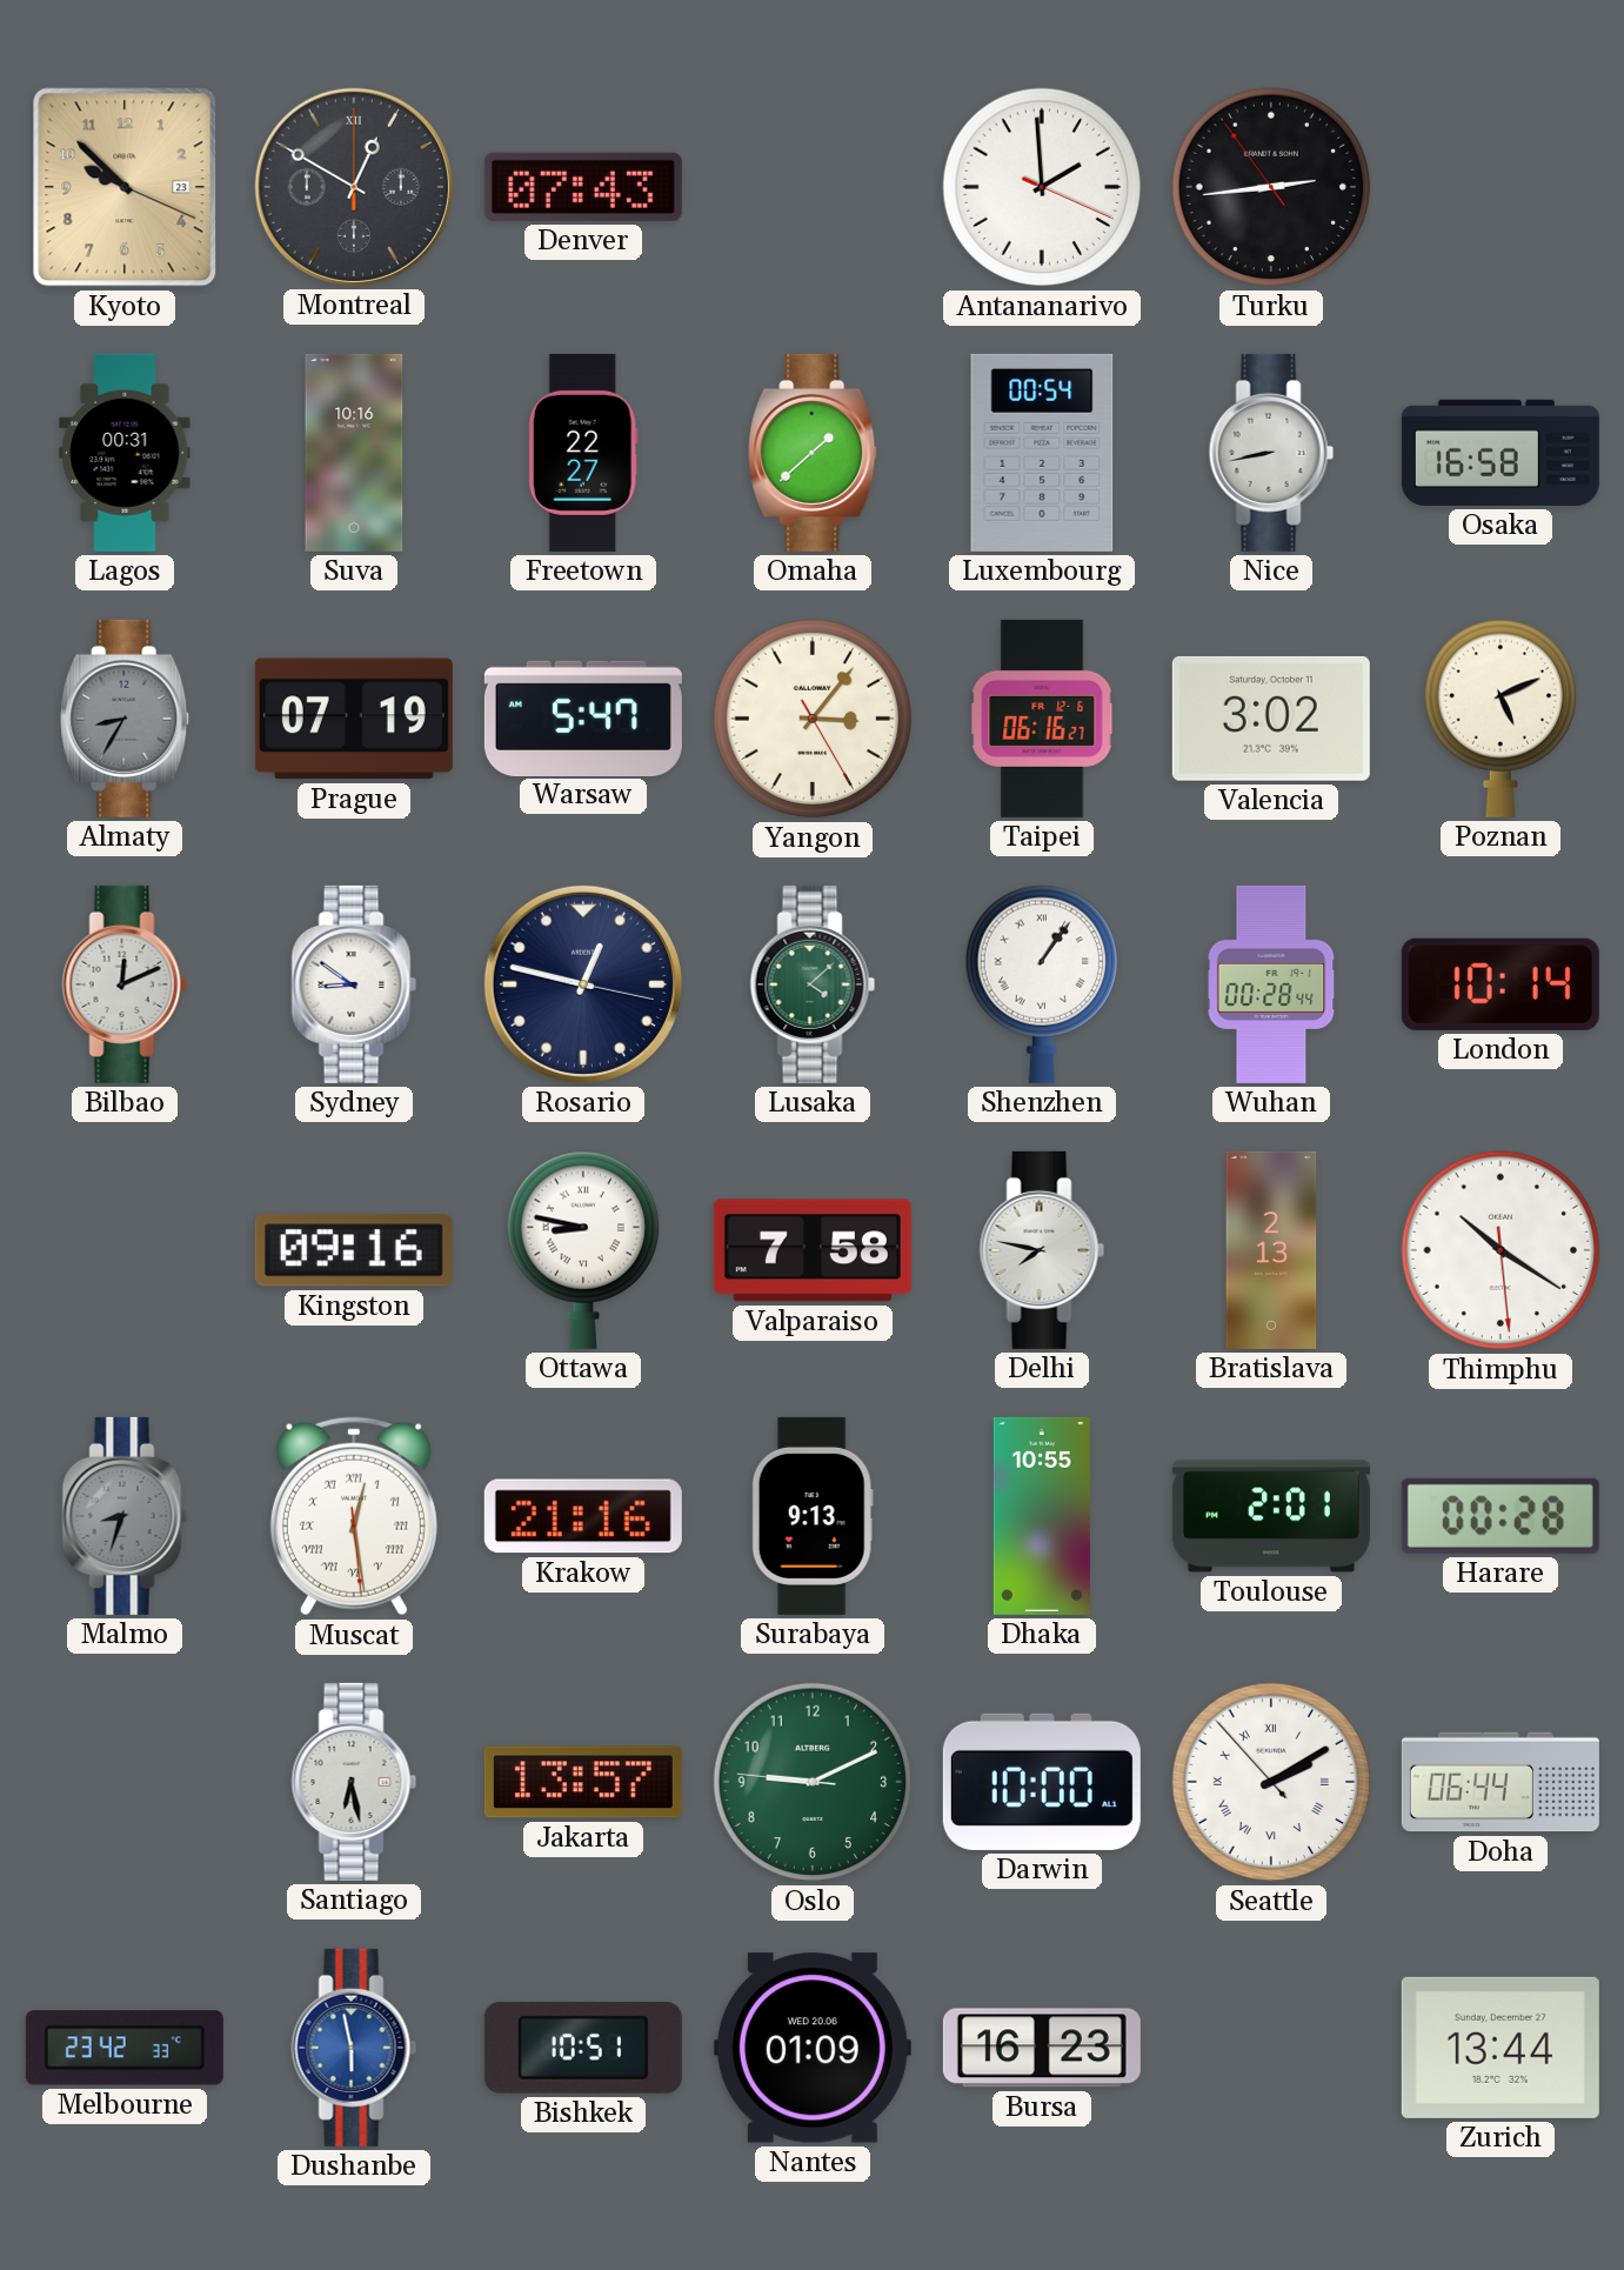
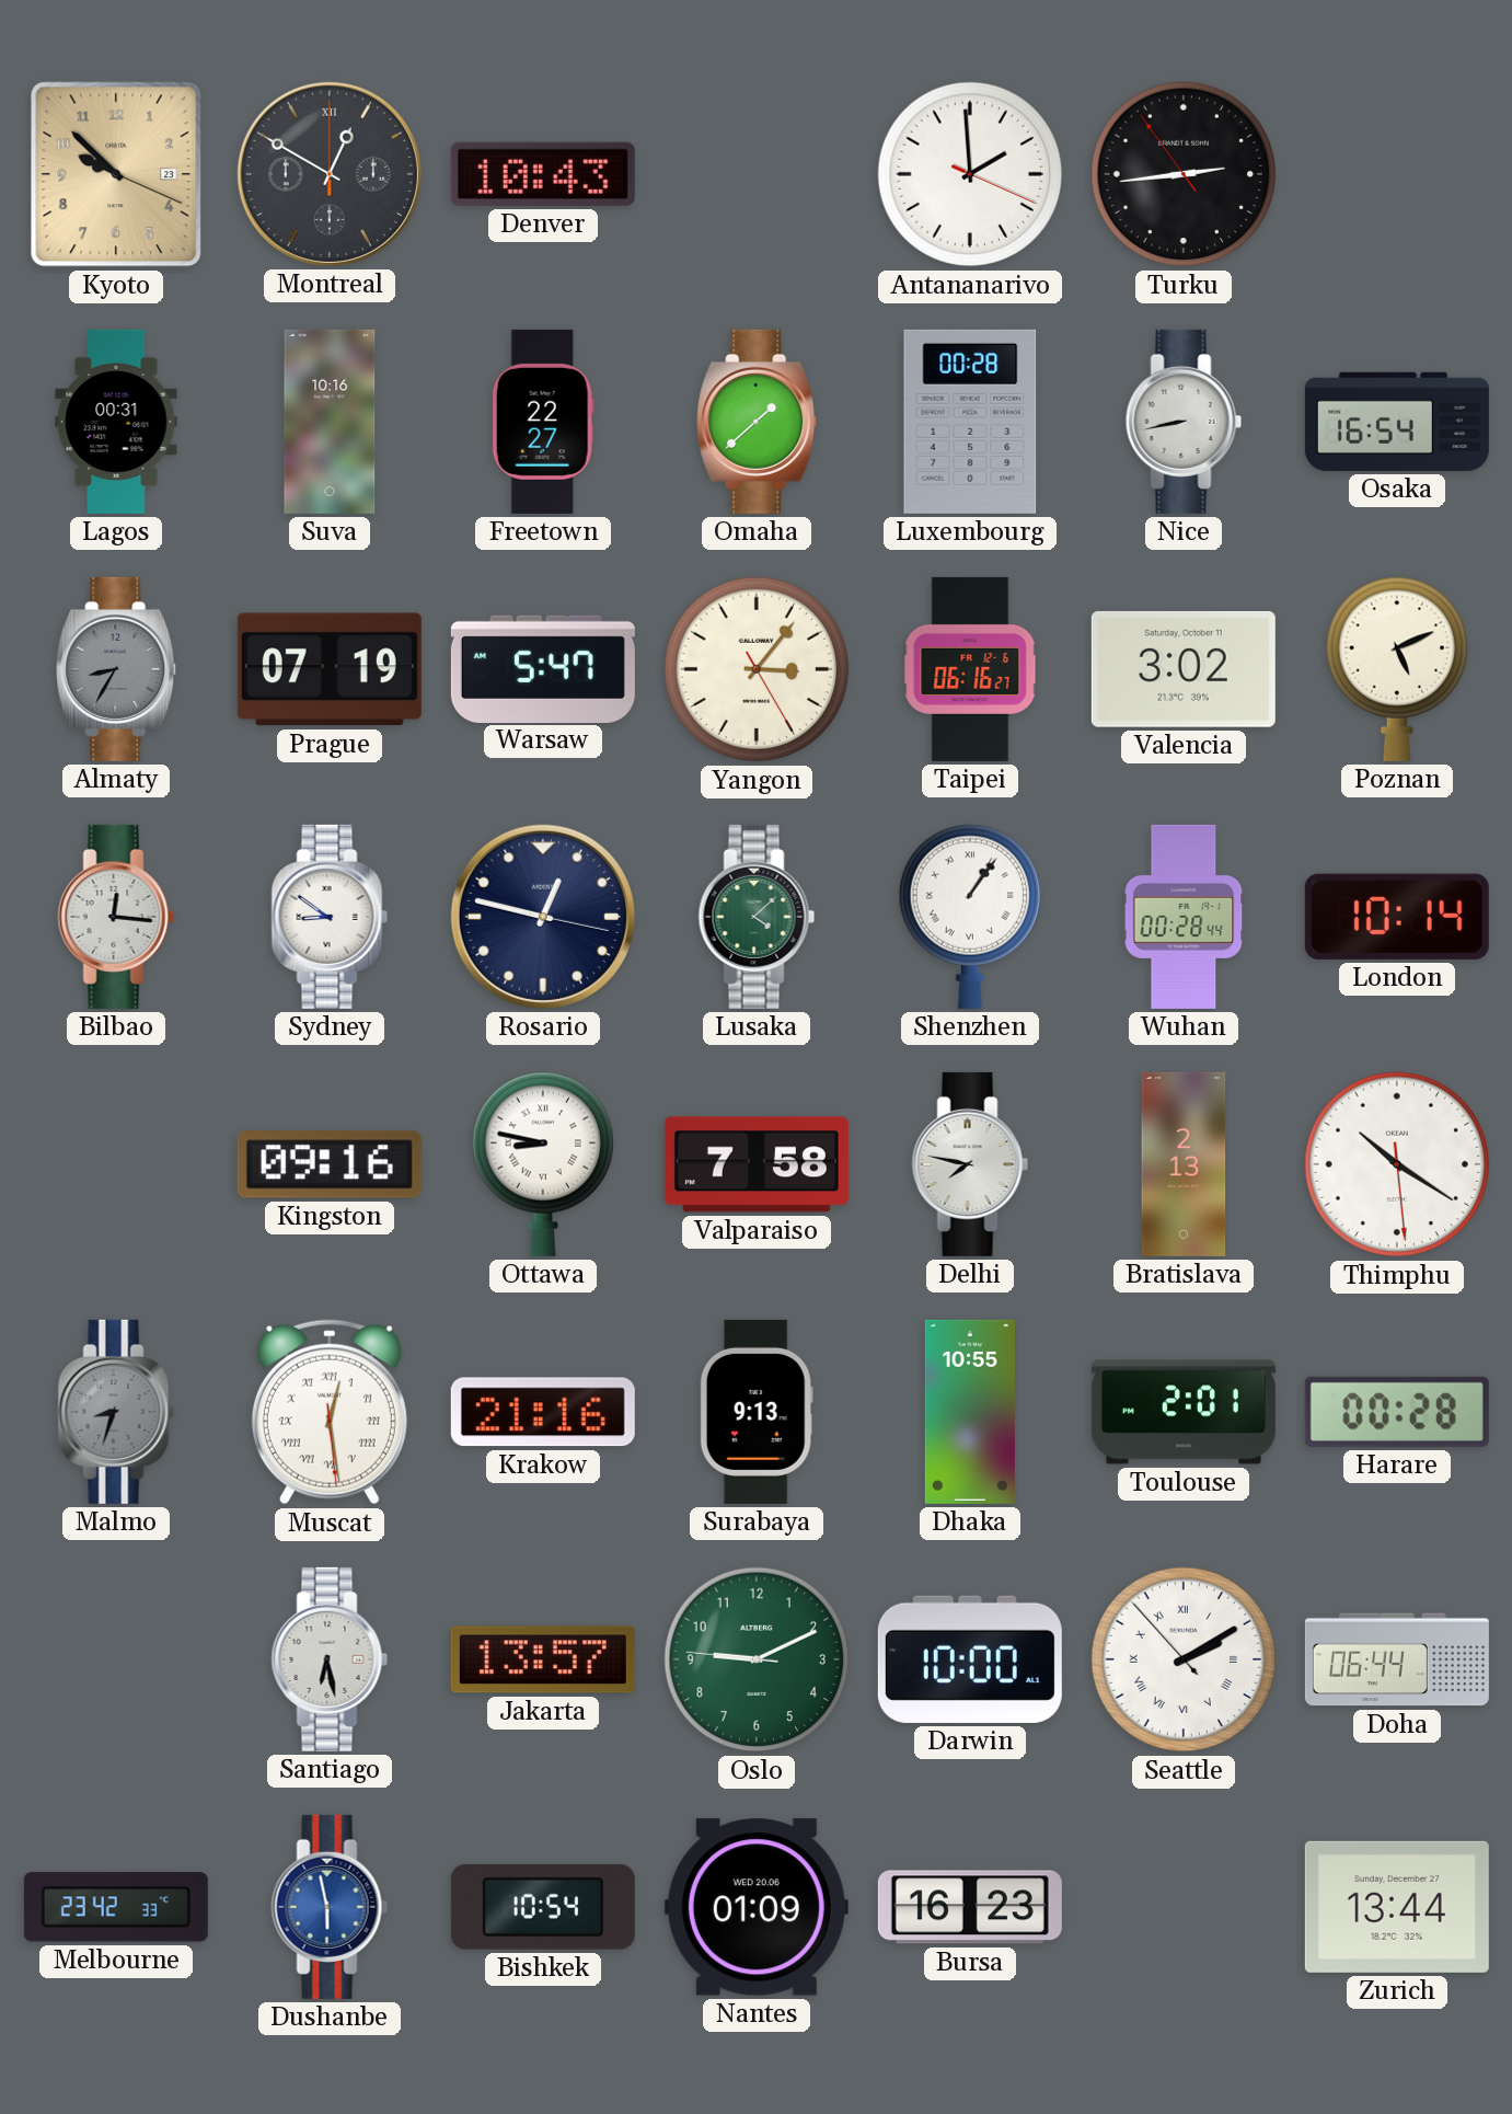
Denver: 07:43 -> 10:43
Luxembourg: 00:54 -> 00:28
Osaka: 16:58 -> 16:54
Bilbao: 12:11 -> 12:16
Bishkek: 10:51 -> 10:54
